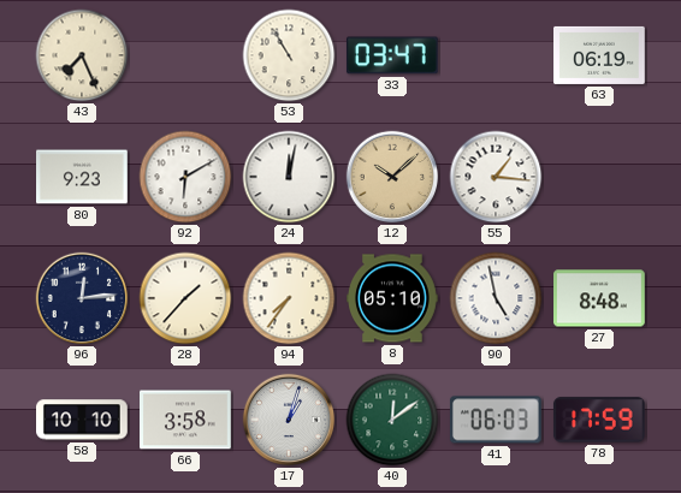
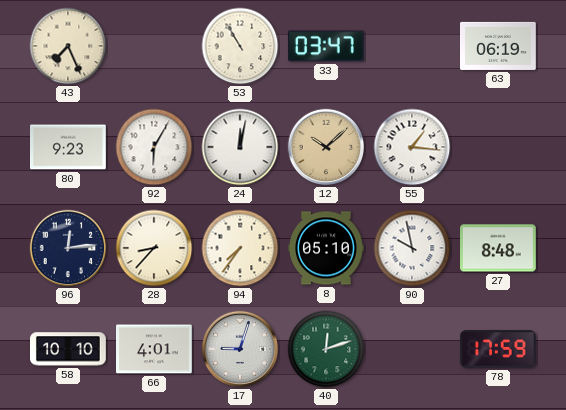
92: 6:10 -> 6:05
28: 1:37 -> 8:37
90: 4:58 -> 9:58
66: 3:58 -> 4:01
17: 1:03 -> 9:03
40: 12:09 -> 12:12
41: 06:03 -> none
